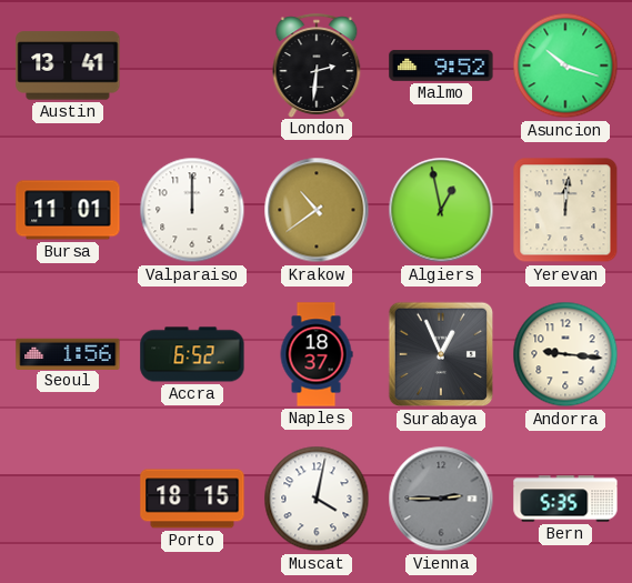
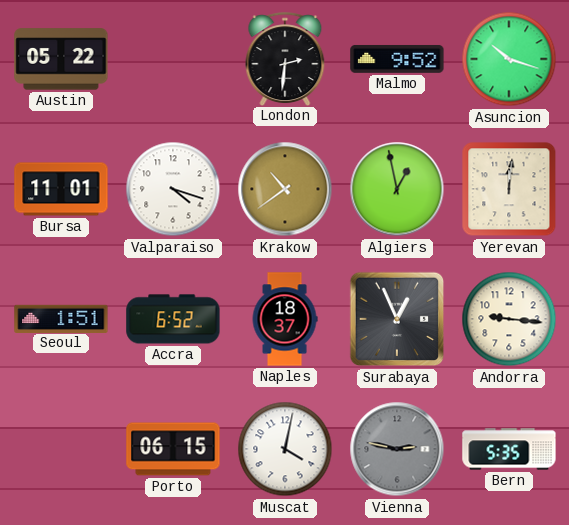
Austin: 13:41 -> 05:22
Valparaiso: 12:00 -> 4:18
Seoul: 1:56 -> 1:51
Porto: 18:15 -> 06:15
Vienna: 2:45 -> 2:47
